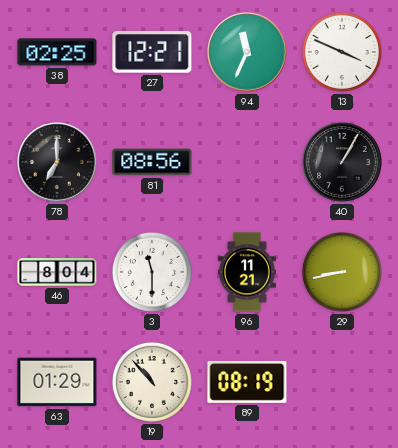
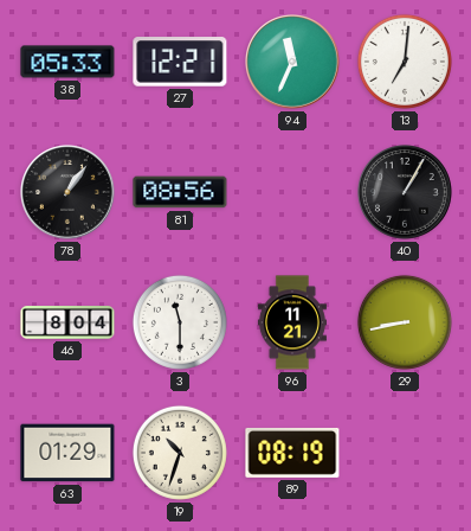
38: 02:25 -> 05:33
13: 3:49 -> 7:01
78: 7:00 -> 1:06
19: 10:53 -> 10:33
